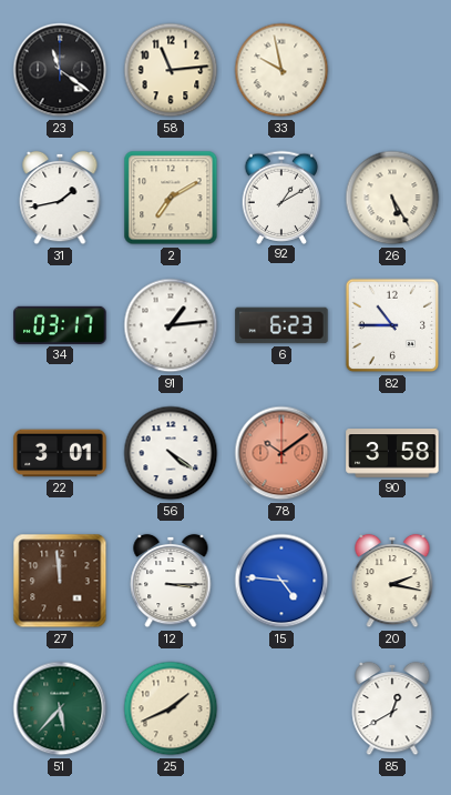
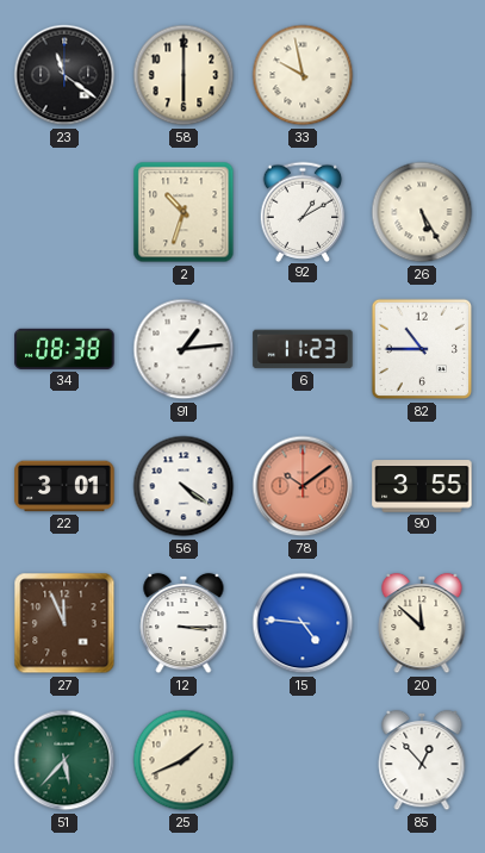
58: 11:14 -> 6:00
31: 1:43 -> none
2: 7:10 -> 10:33
34: 03:17 -> 08:38
6: 6:23 -> 11:23
90: 3:58 -> 3:55
27: 11:59 -> 11:56
20: 2:17 -> 11:52
85: 12:40 -> 12:53
